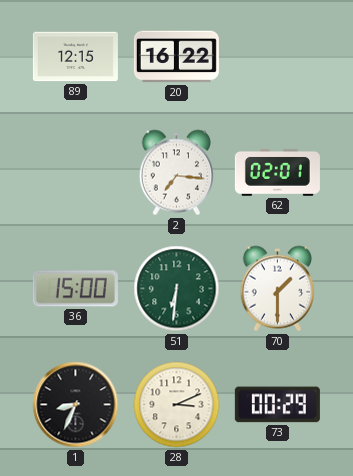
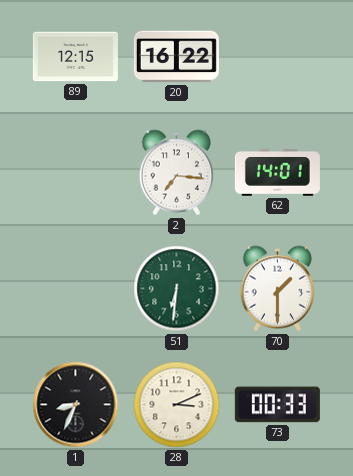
62: 02:01 -> 14:01
36: 15:00 -> none
73: 00:29 -> 00:33
